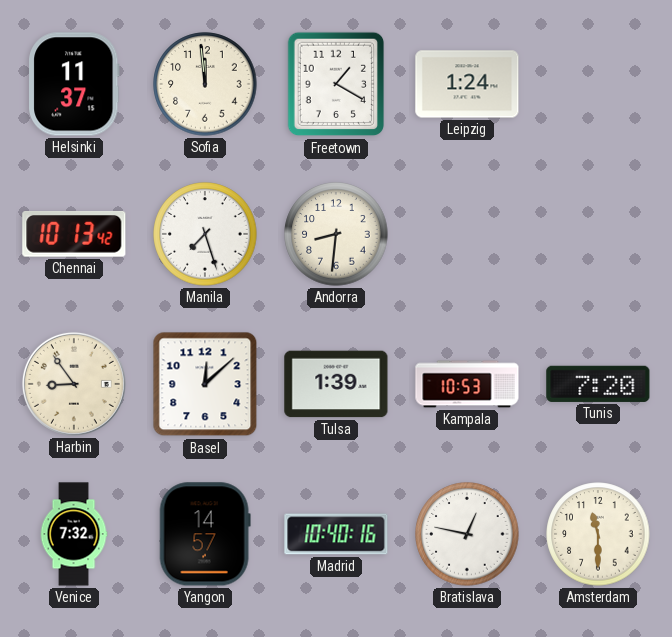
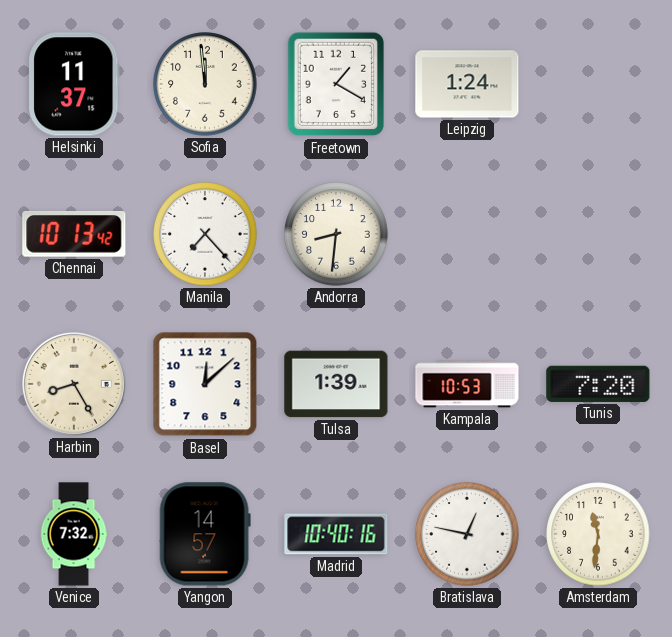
Manila: 7:27 -> 7:23
Harbin: 8:54 -> 8:25
Amsterdam: 11:30 -> 11:31
